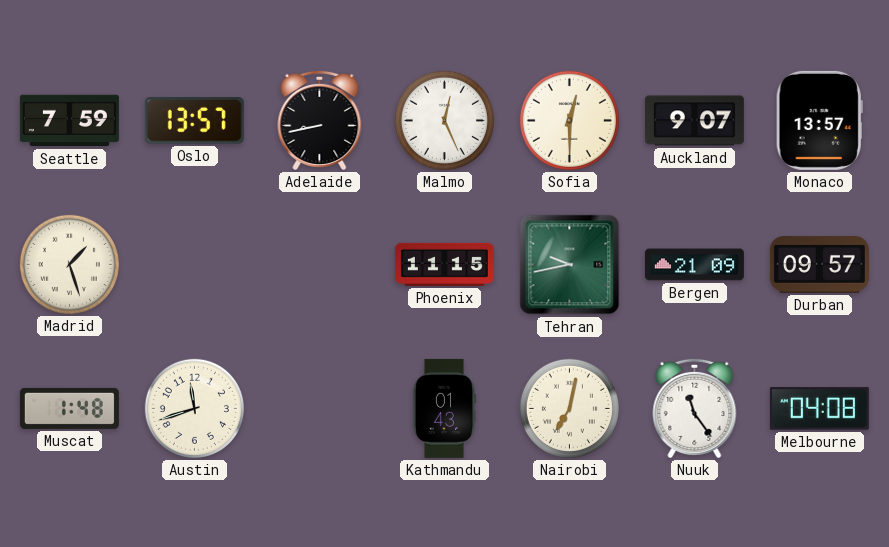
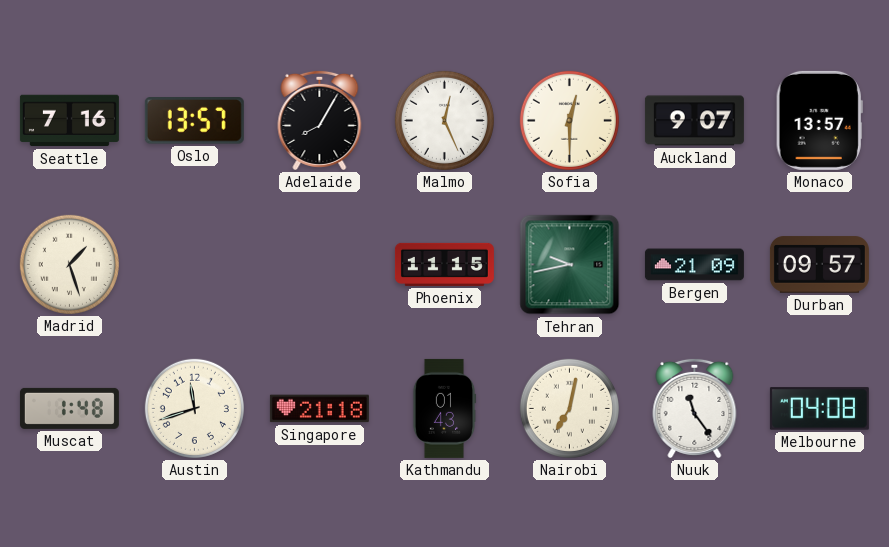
Seattle: 7:59 -> 7:16
Adelaide: 8:43 -> 8:05
Singapore: none -> 21:18
